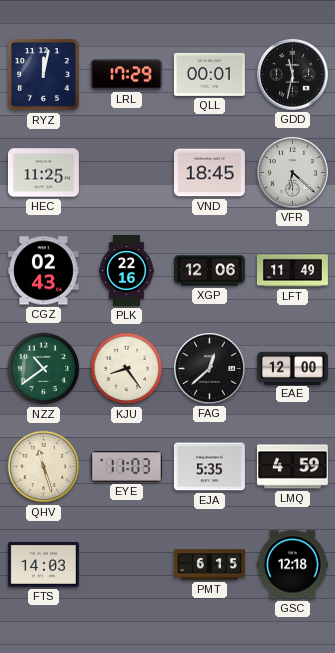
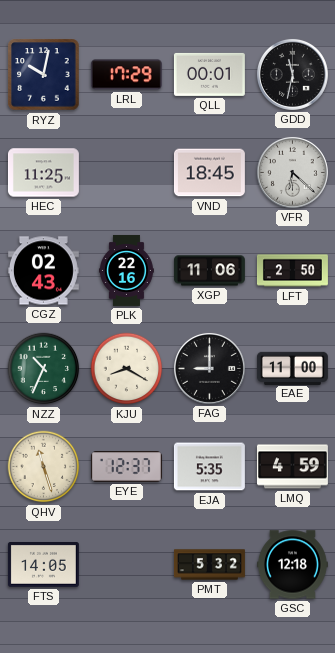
RYZ: 12:02 -> 10:02
XGP: 12:06 -> 11:06
LFT: 11:49 -> 2:50
NZZ: 10:39 -> 10:34
KJU: 8:24 -> 8:20
FAG: 12:38 -> 9:00
EAE: 12:00 -> 11:00
EYE: 11:03 -> 12:37
FTS: 14:03 -> 14:05
PMT: 6:15 -> 5:32
